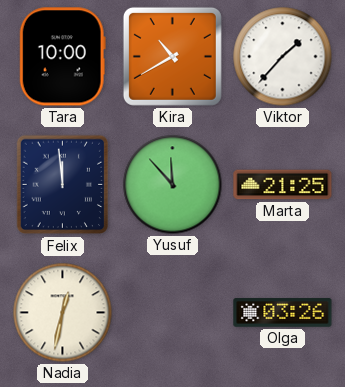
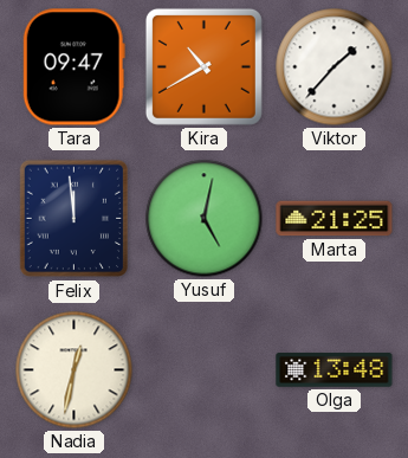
Tara: 10:00 -> 09:47
Yusuf: 11:53 -> 5:02
Olga: 03:26 -> 13:48
